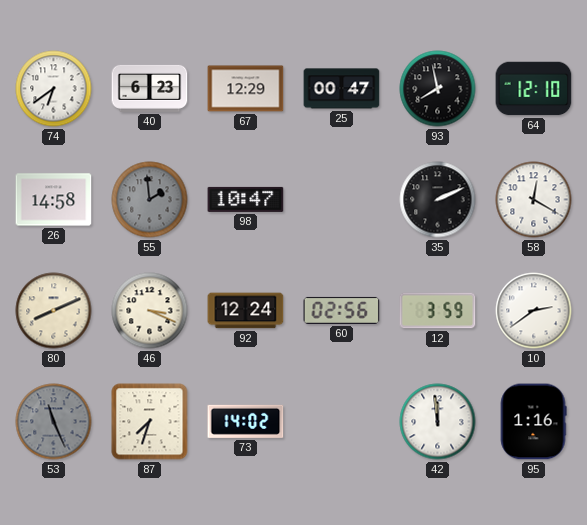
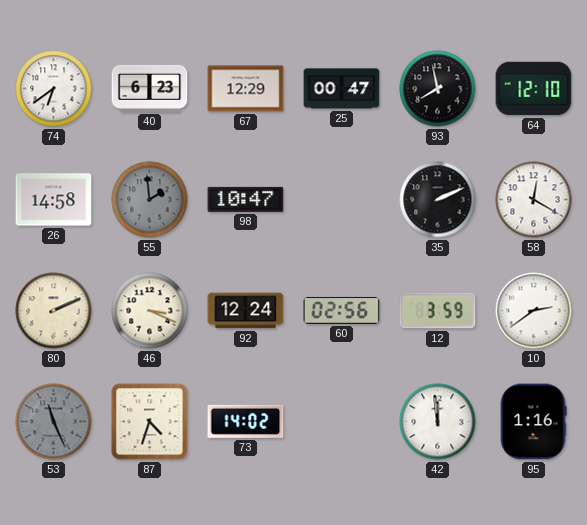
80: 8:11 -> 2:11
87: 7:33 -> 4:33
